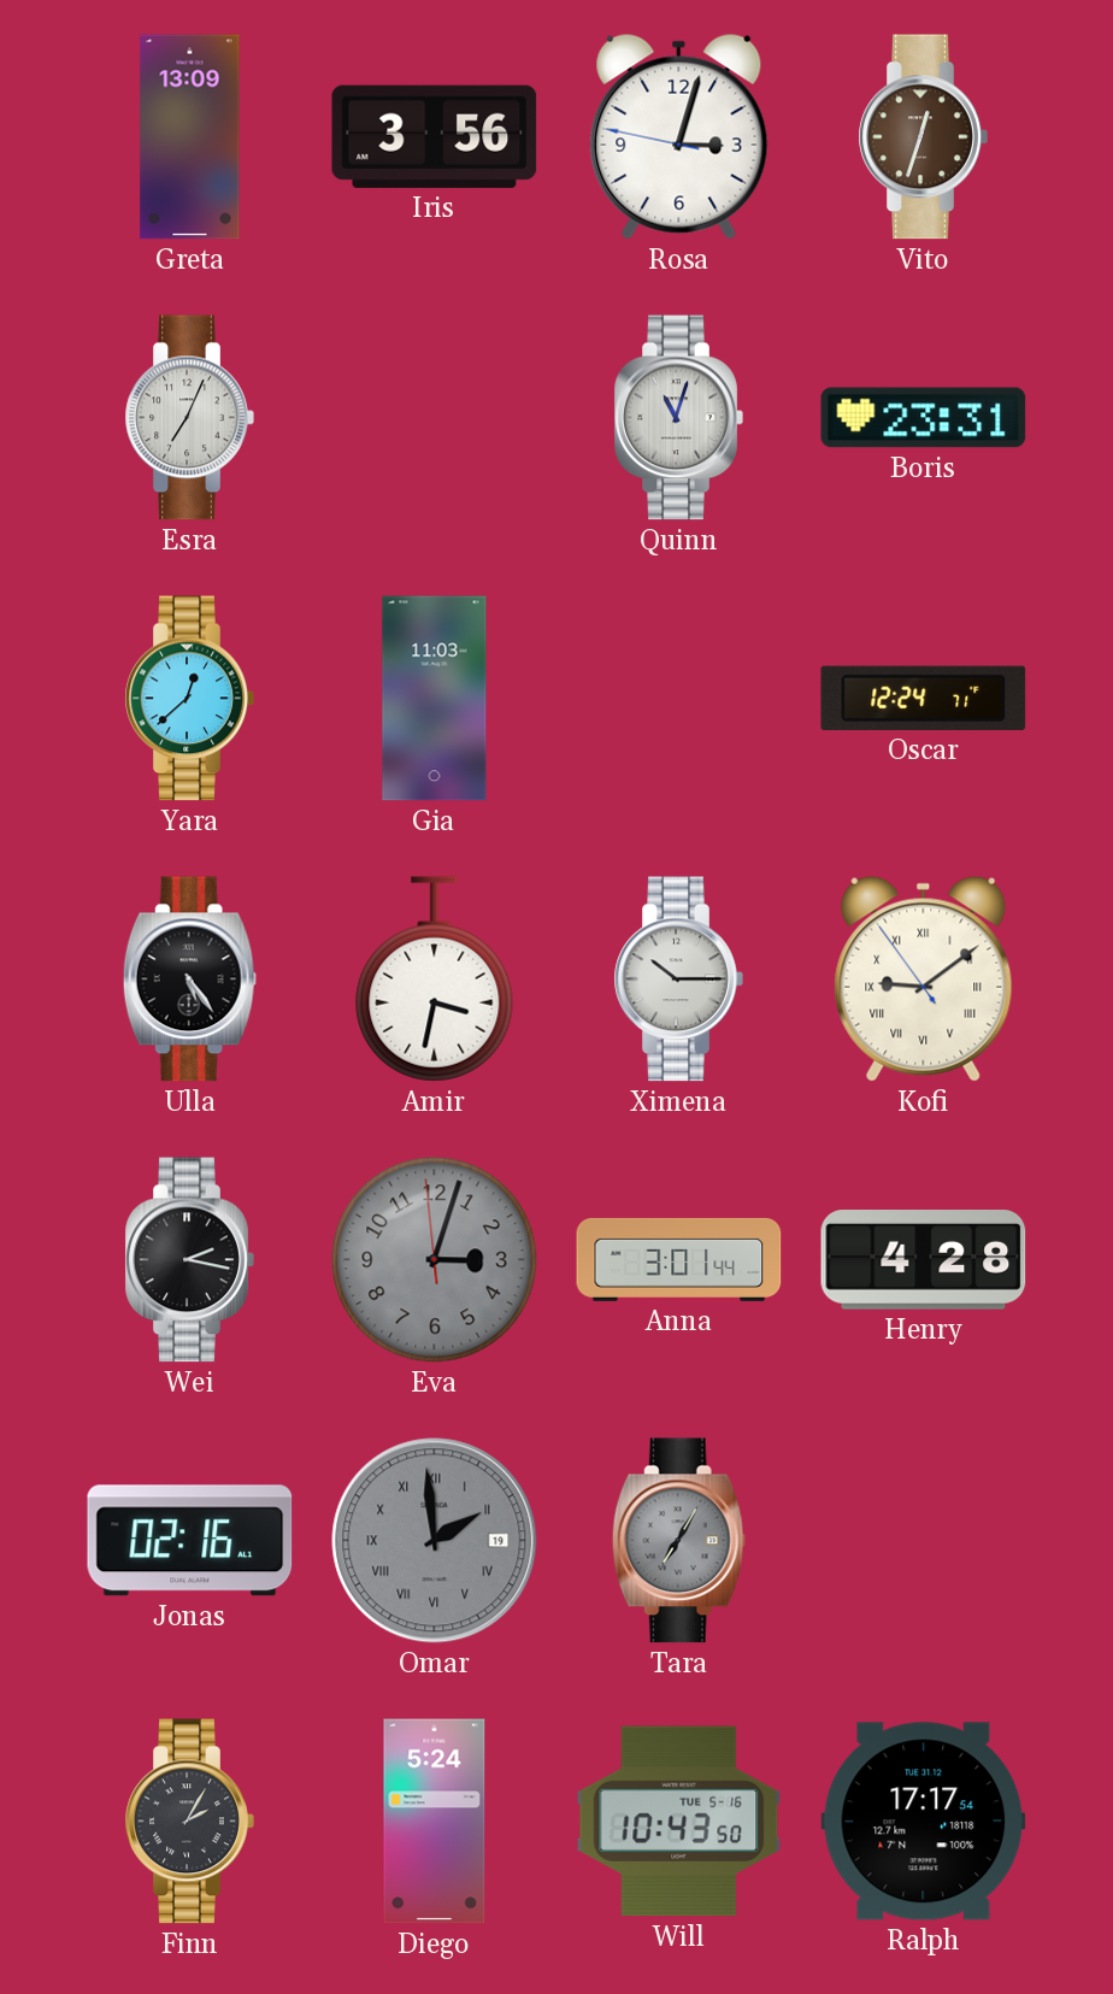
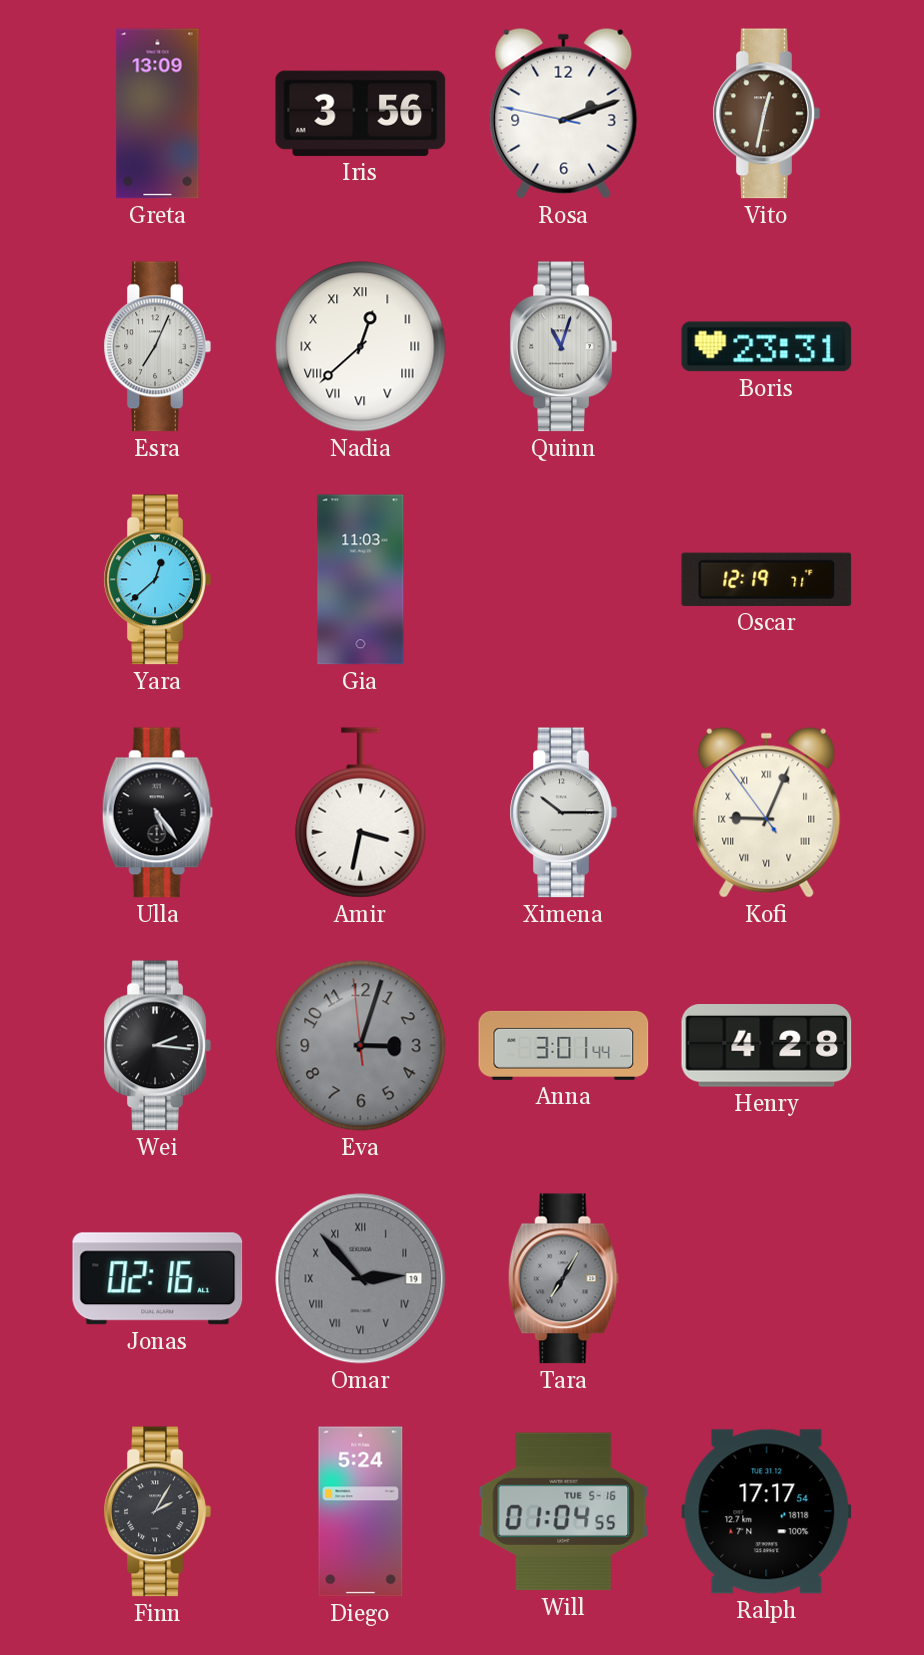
Rosa: 3:02 -> 2:11
Vito: 12:33 -> 12:32
Nadia: none -> 12:38
Oscar: 12:24 -> 12:19
Kofi: 9:08 -> 9:03
Wei: 2:17 -> 2:16
Omar: 1:59 -> 2:53
Will: 10:43 -> 01:04
